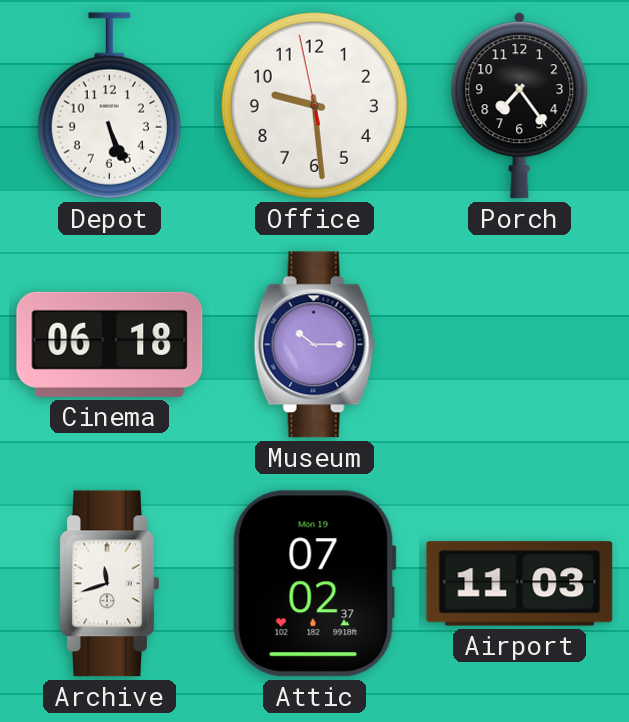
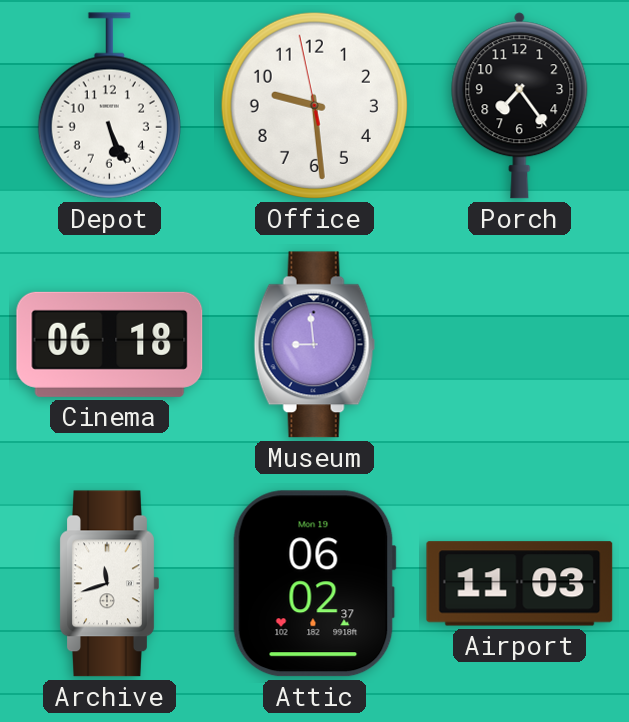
Museum: 10:15 -> 8:59
Attic: 07:02 -> 06:02
